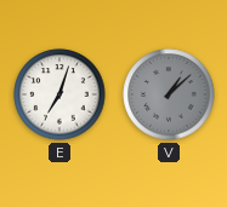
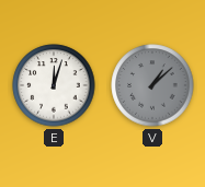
E: 7:03 -> 12:03
